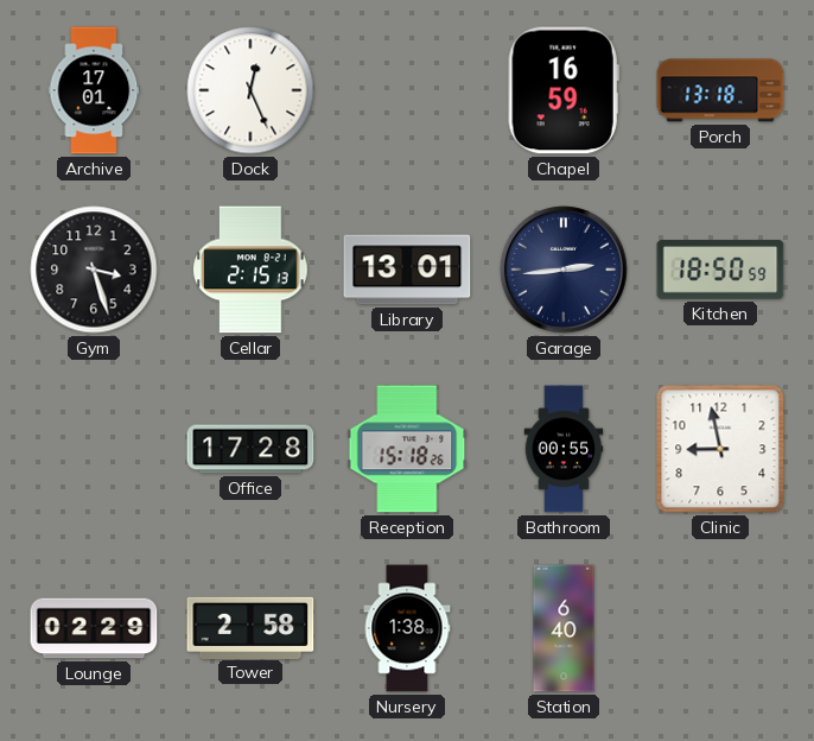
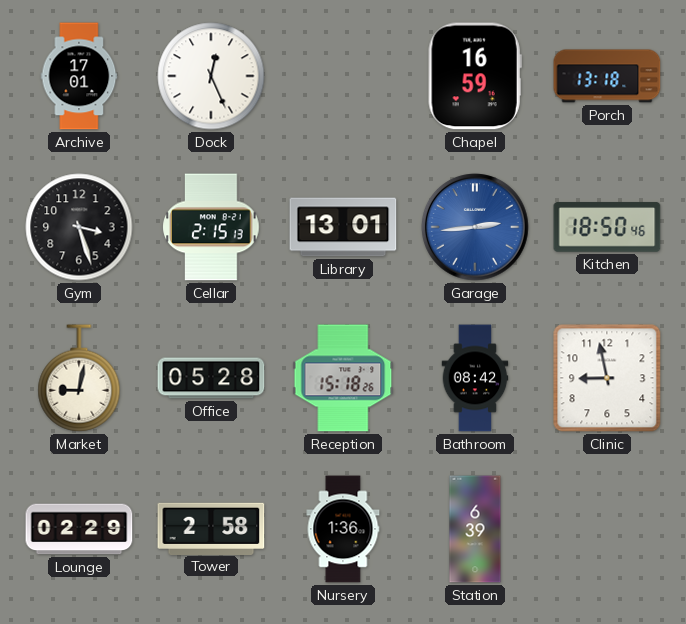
Garage dial: navy -> blue
Kitchen: 18:50:59 -> 18:50:46
Market: none -> 9:02
Office: 17:28 -> 05:28
Bathroom: 00:55 -> 08:42
Nursery: 1:38 -> 1:36
Station: 6:40 -> 6:39
